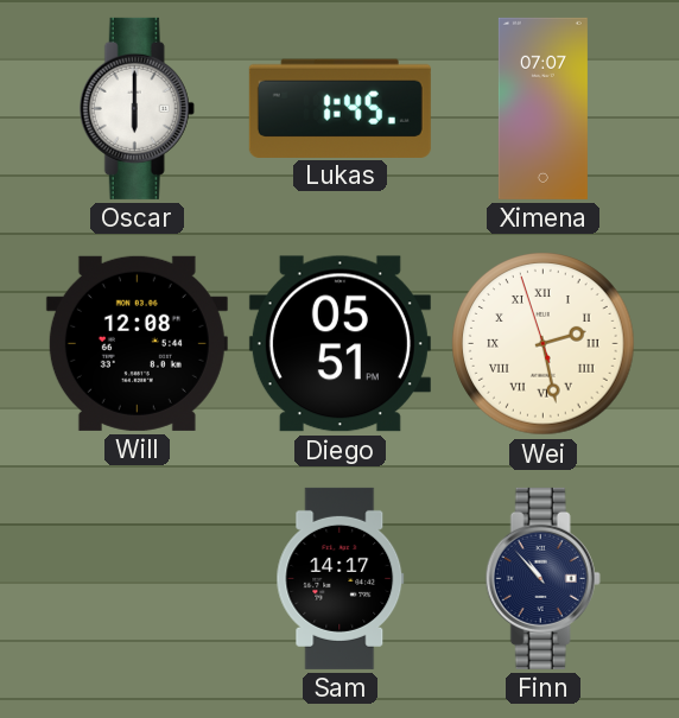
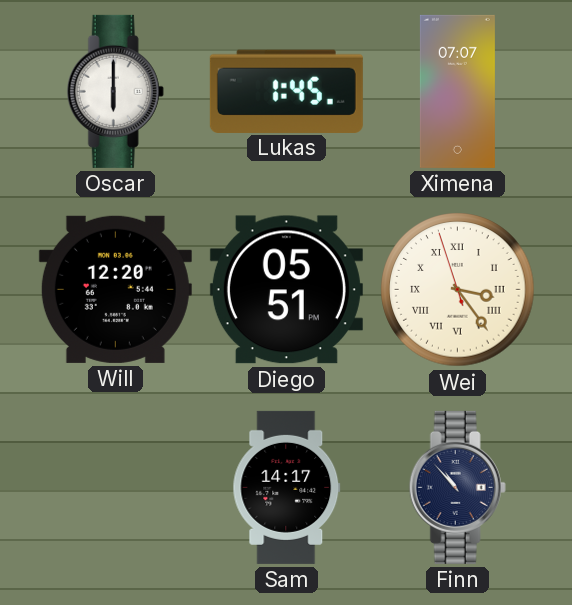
Will: 12:08 -> 12:20
Wei: 2:27 -> 3:23
